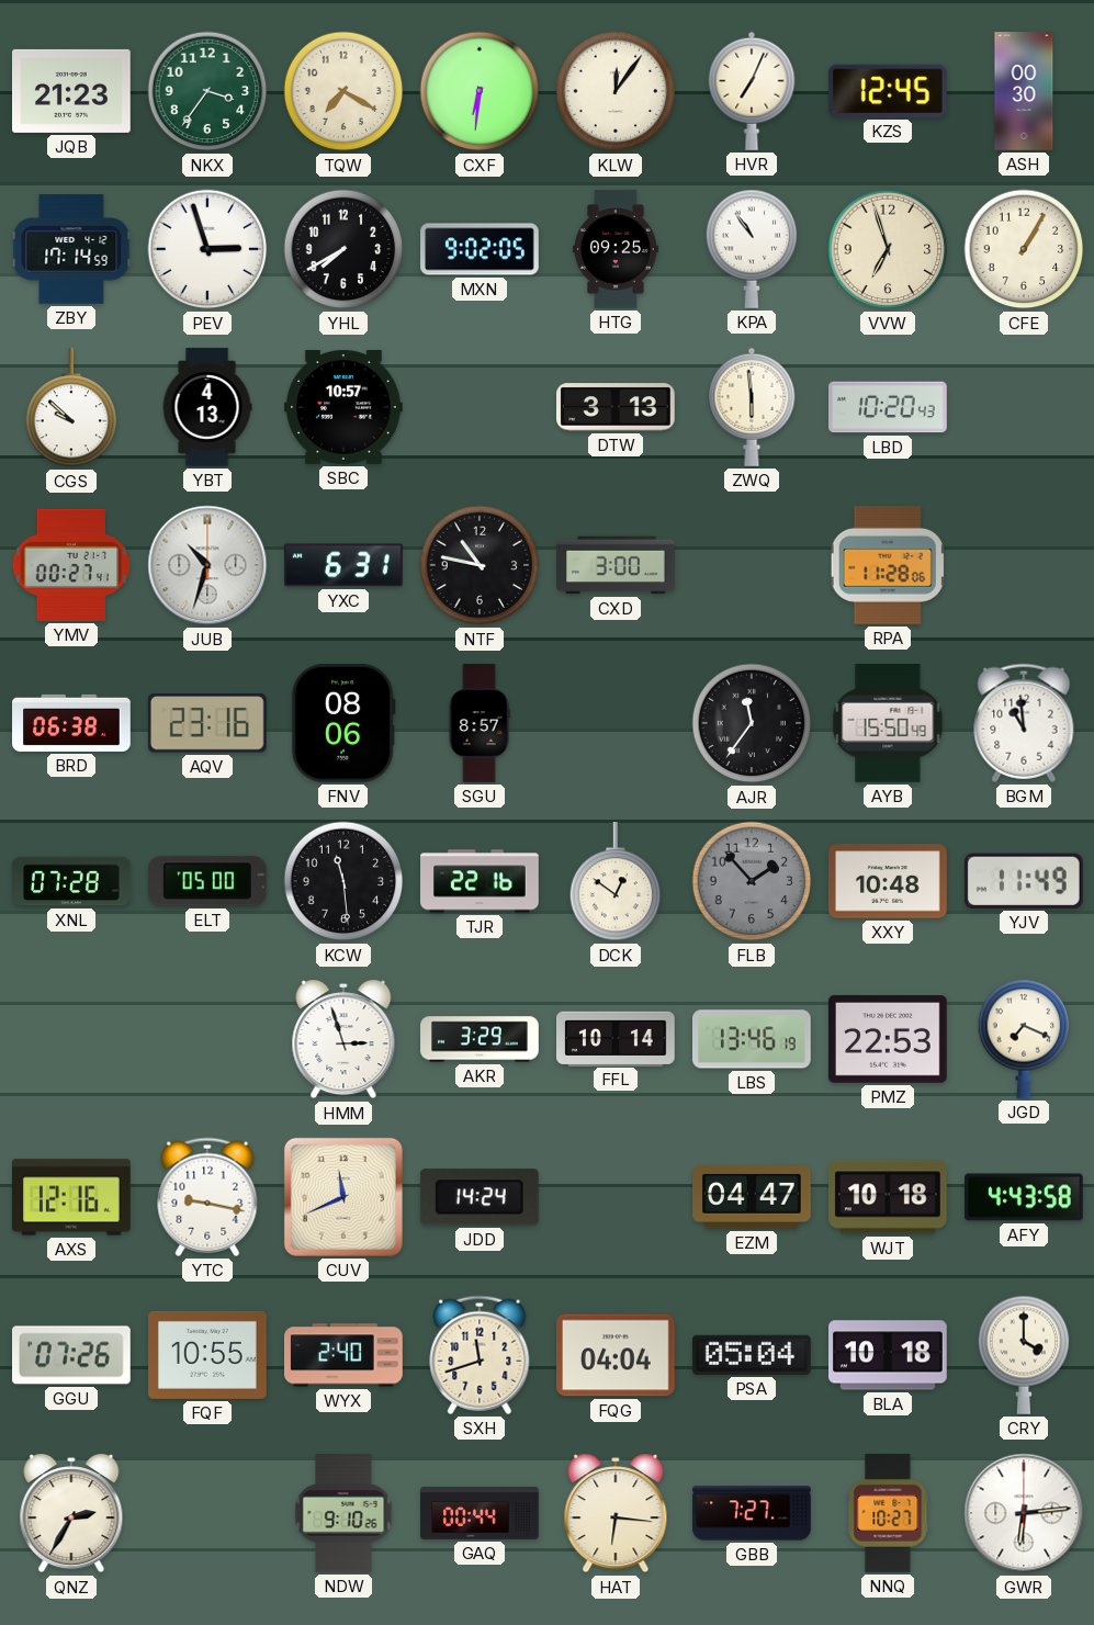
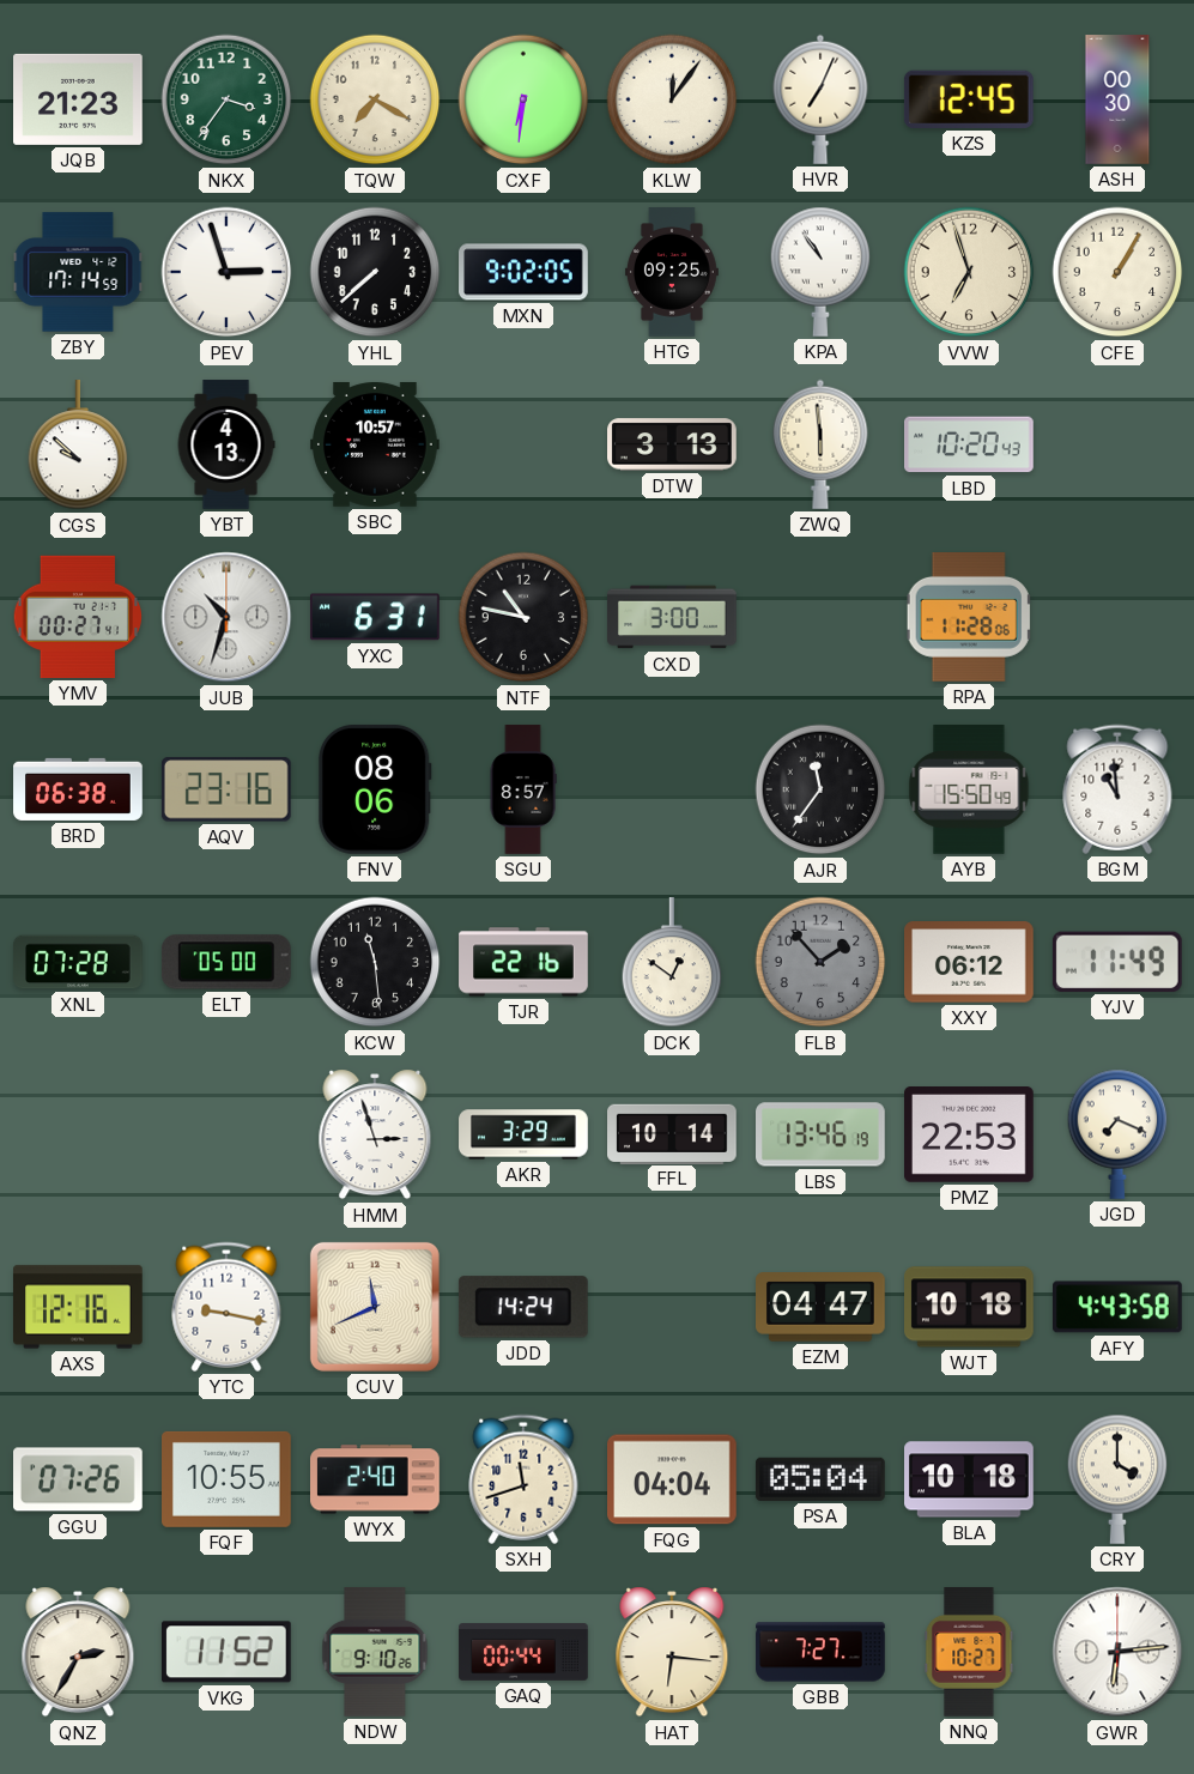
YHL: 7:40 -> 7:38
XXY: 10:48 -> 06:12
VKG: none -> 11:52
